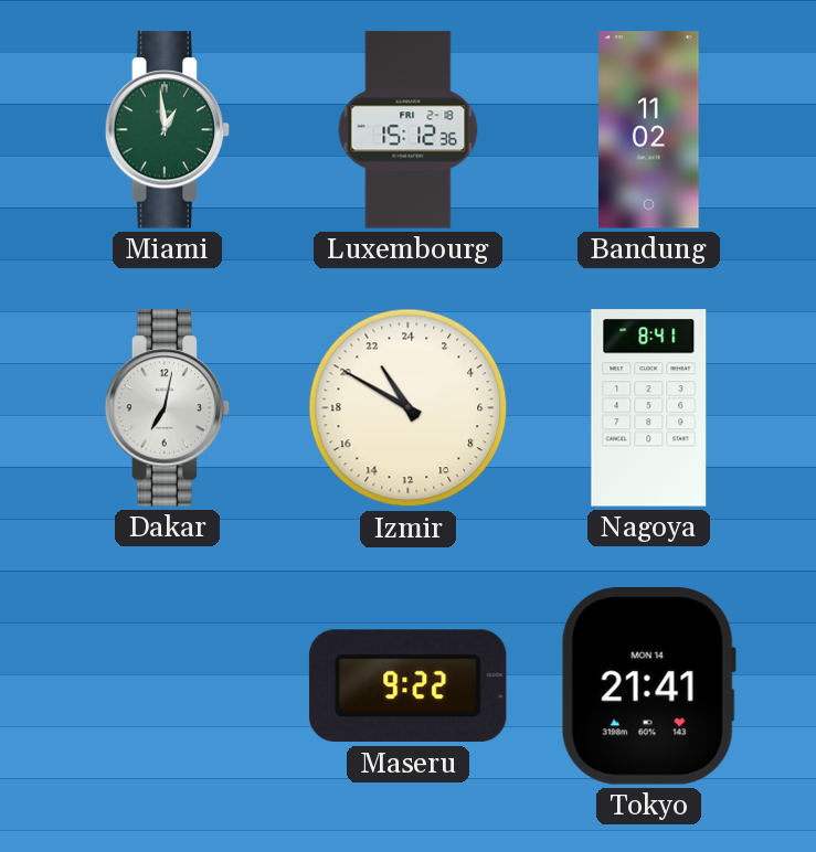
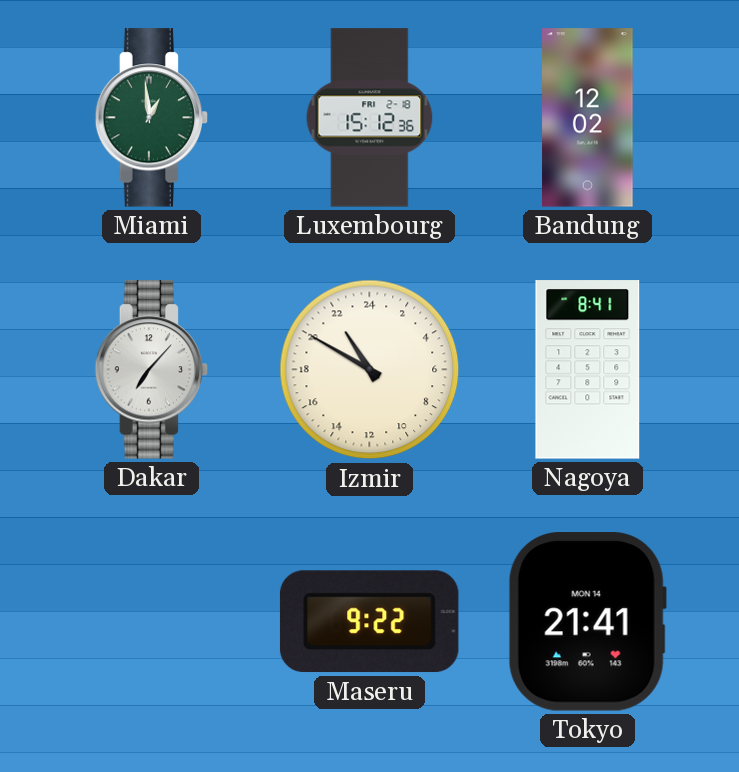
Bandung: 11:02 -> 12:02
Dakar: 7:02 -> 7:07
